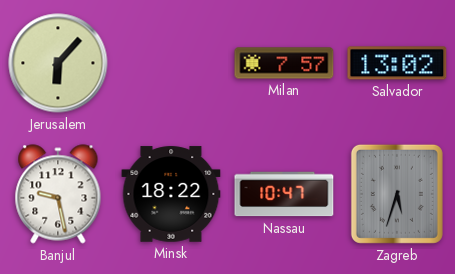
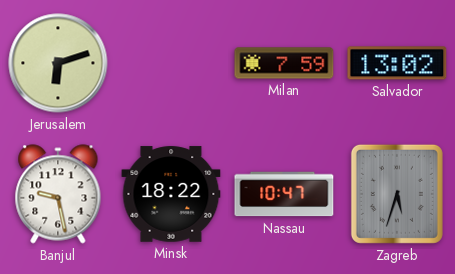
Jerusalem: 6:07 -> 6:12
Milan: 7:57 -> 7:59
